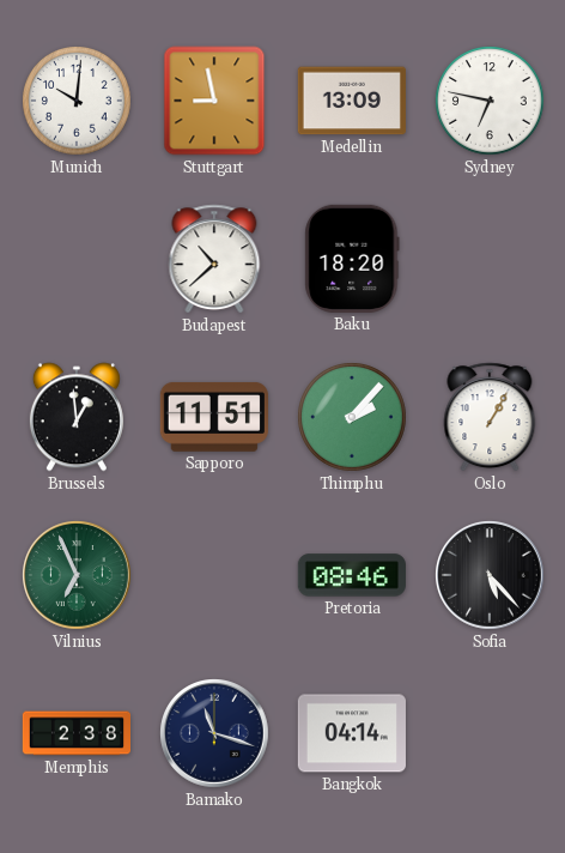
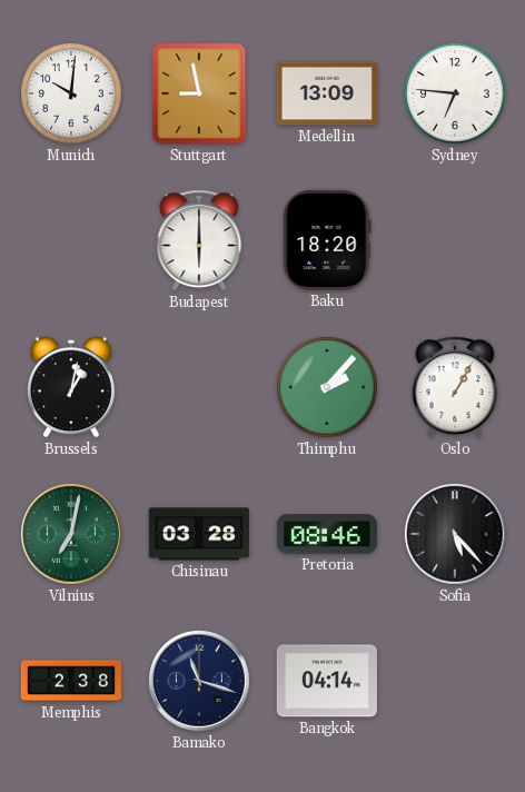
Sydney: 6:47 -> 6:46
Budapest: 10:38 -> 6:00
Brussels: 12:59 -> 1:02
Sapporo: 11:51 -> none
Vilnius: 6:56 -> 7:02
Chisinau: none -> 03:28
